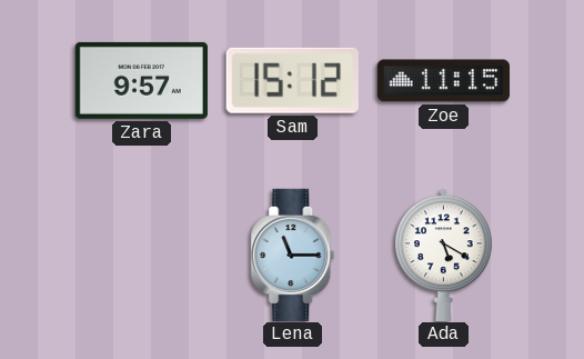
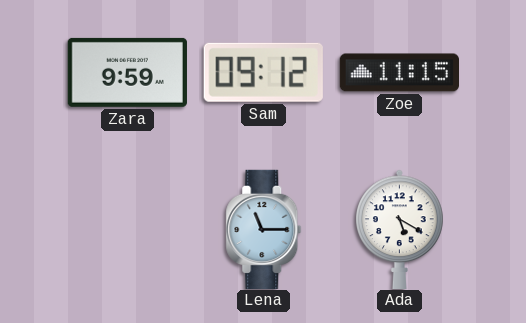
Zara: 9:57 -> 9:59
Sam: 15:12 -> 09:12
